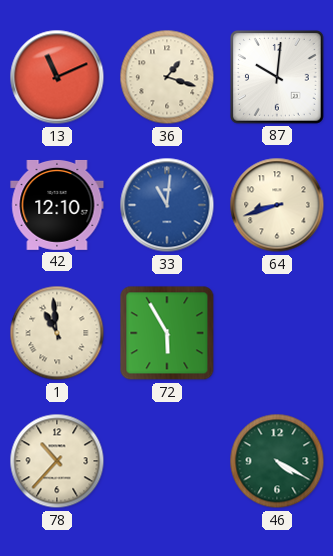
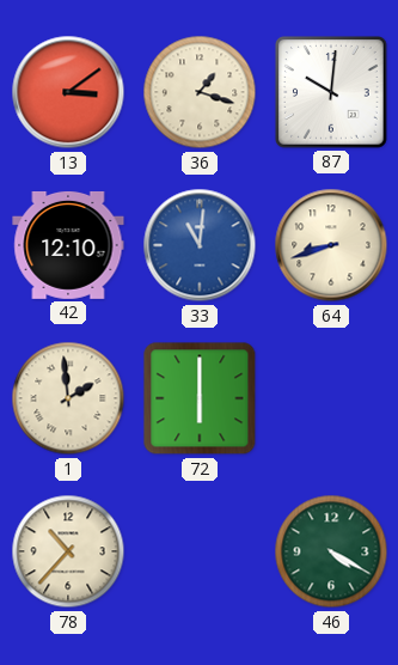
13: 11:11 -> 3:09
1: 10:59 -> 1:59
72: 5:55 -> 6:00
